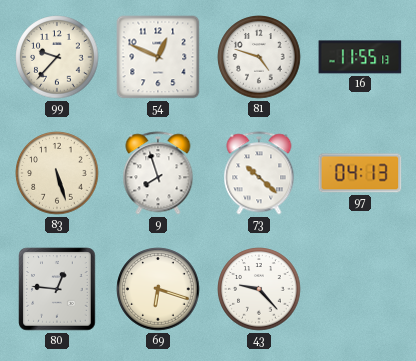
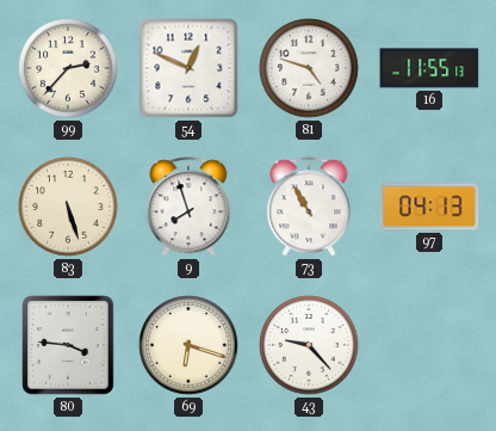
99: 9:37 -> 2:37
73: 10:22 -> 10:55
80: 12:46 -> 3:46
